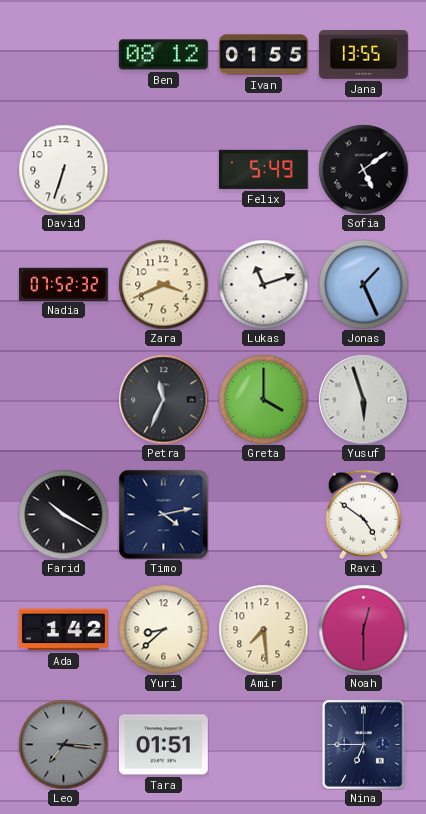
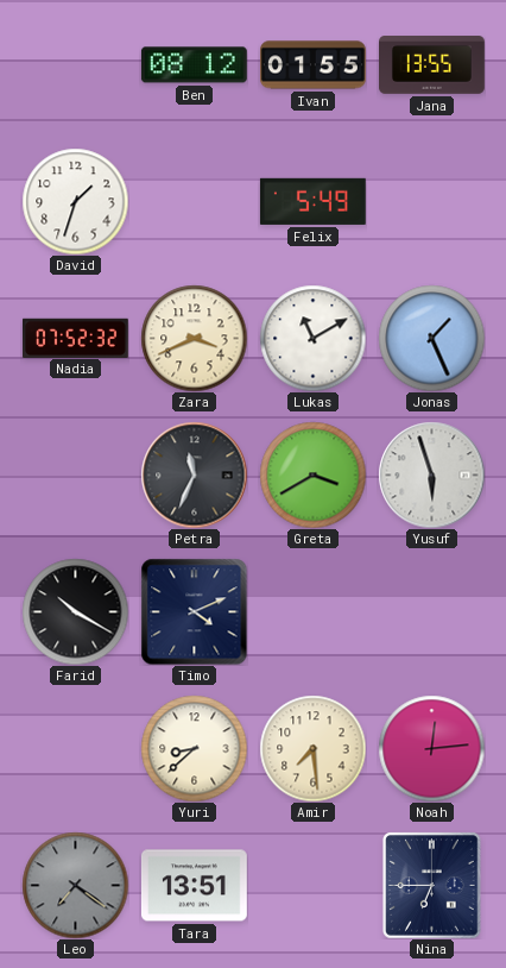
David: 6:33 -> 1:33
Sofia: 5:09 -> none
Lukas: 11:12 -> 11:10
Greta: 4:00 -> 3:40
Timo: 4:13 -> 4:11
Ravi: 4:51 -> none
Ada: 1:42 -> none
Noah: 12:30 -> 12:14
Leo: 7:16 -> 7:21
Tara: 01:51 -> 13:51
